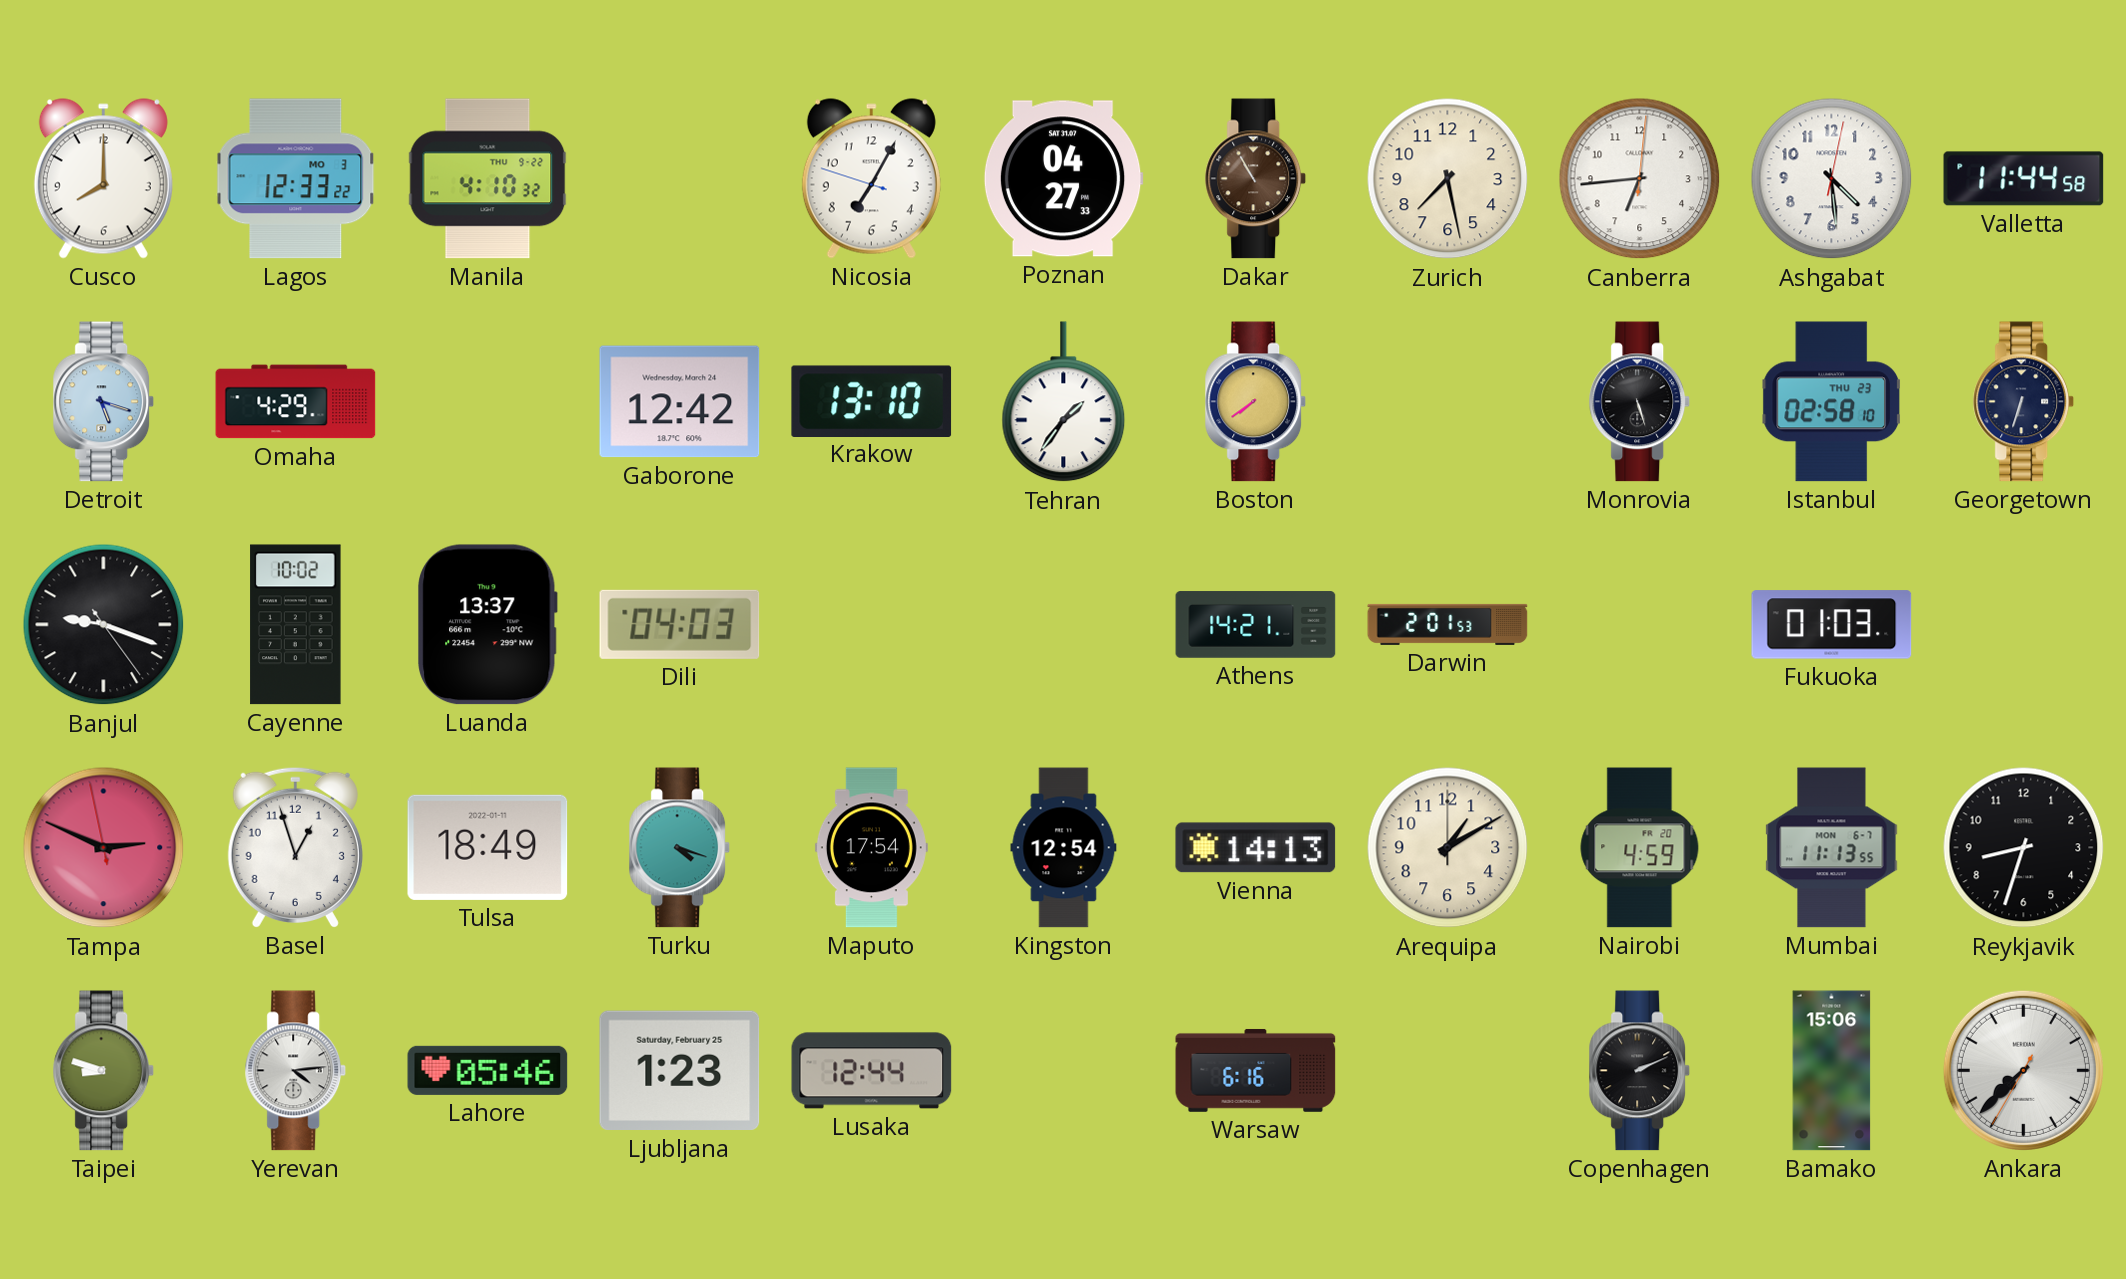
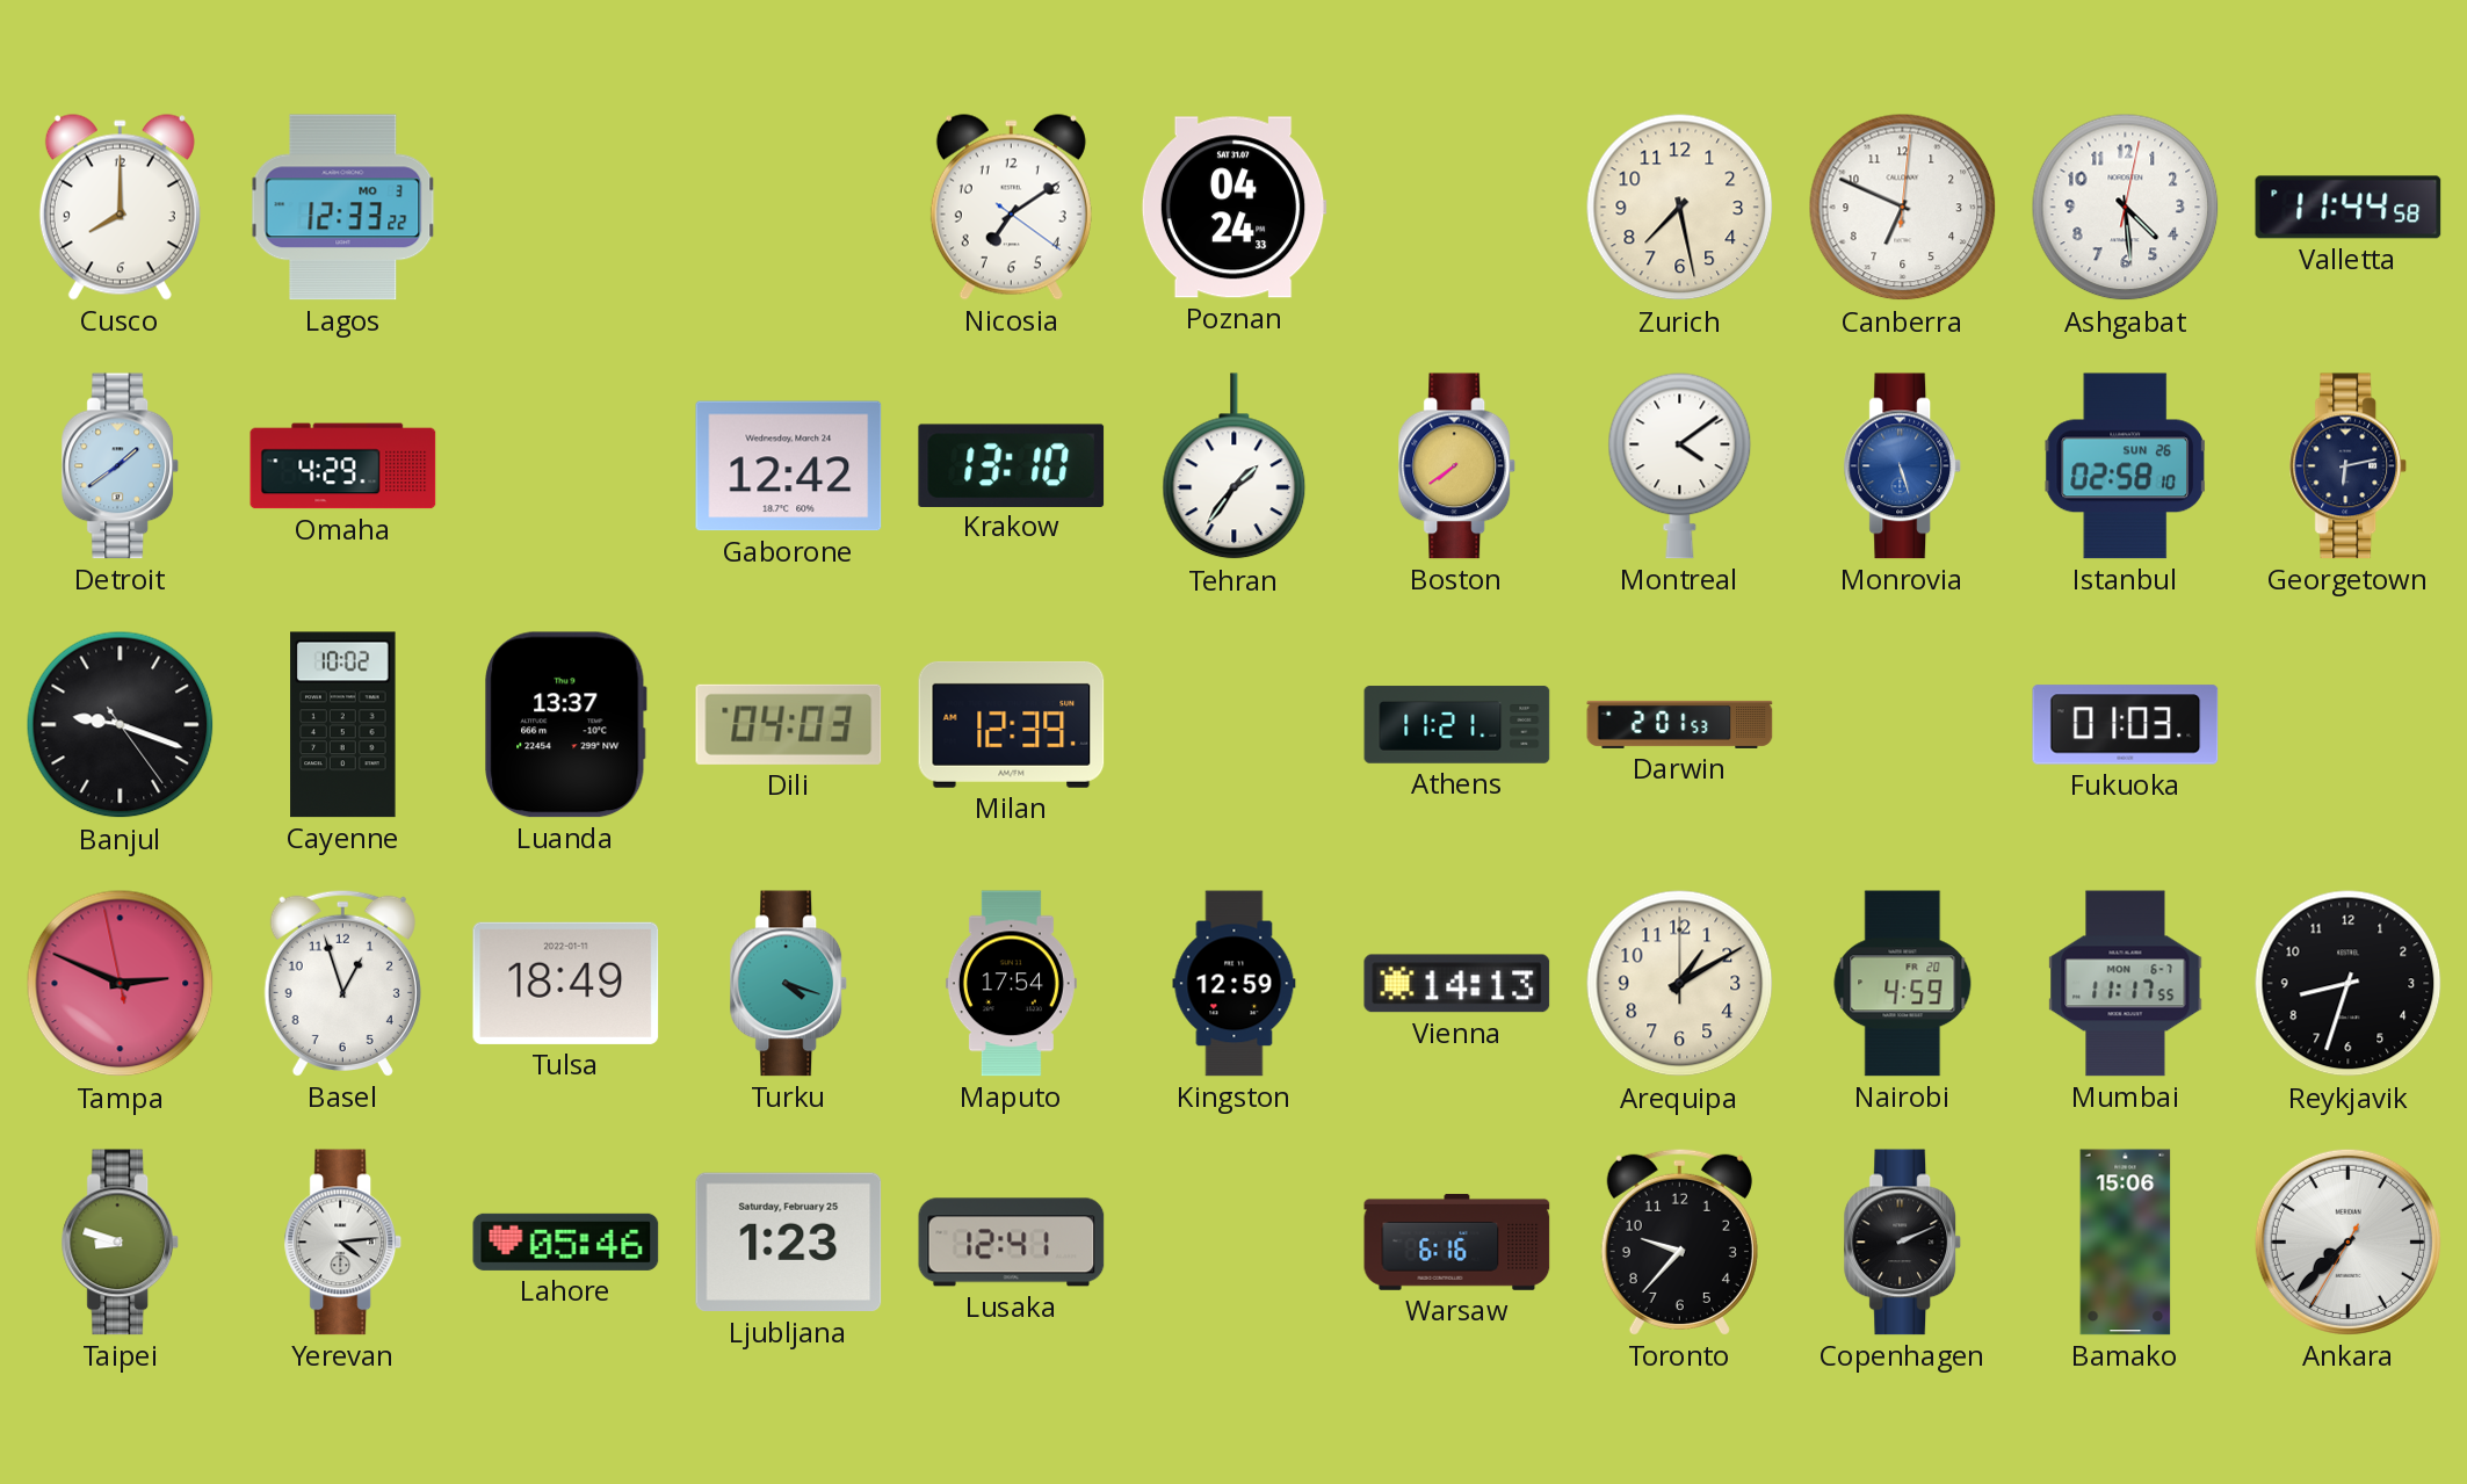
Manila: 4:10 -> none
Nicosia: 7:04 -> 7:09
Poznan: 04:27 -> 04:24
Dakar: 10:55 -> none
Canberra: 6:44 -> 6:49
Detroit: 5:18 -> 1:39
Montreal: none -> 4:09
Monrovia dial: black -> blue
Istanbul date: THU 23 -> SUN 26
Georgetown: 6:33 -> 6:13
Milan: none -> 12:39
Athens: 14:21 -> 11:21
Kingston: 12:54 -> 12:59
Mumbai: 11:13 -> 11:17
Lusaka: 12:44 -> 12:41
Toronto: none -> 9:37
